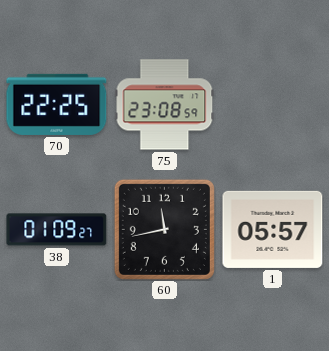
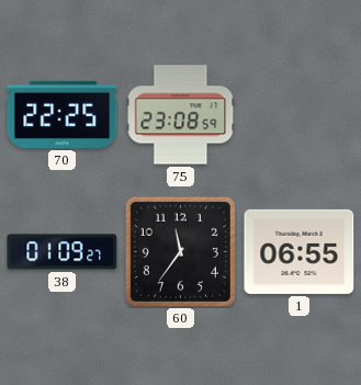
60: 11:43 -> 11:36
1: 05:57 -> 06:55
